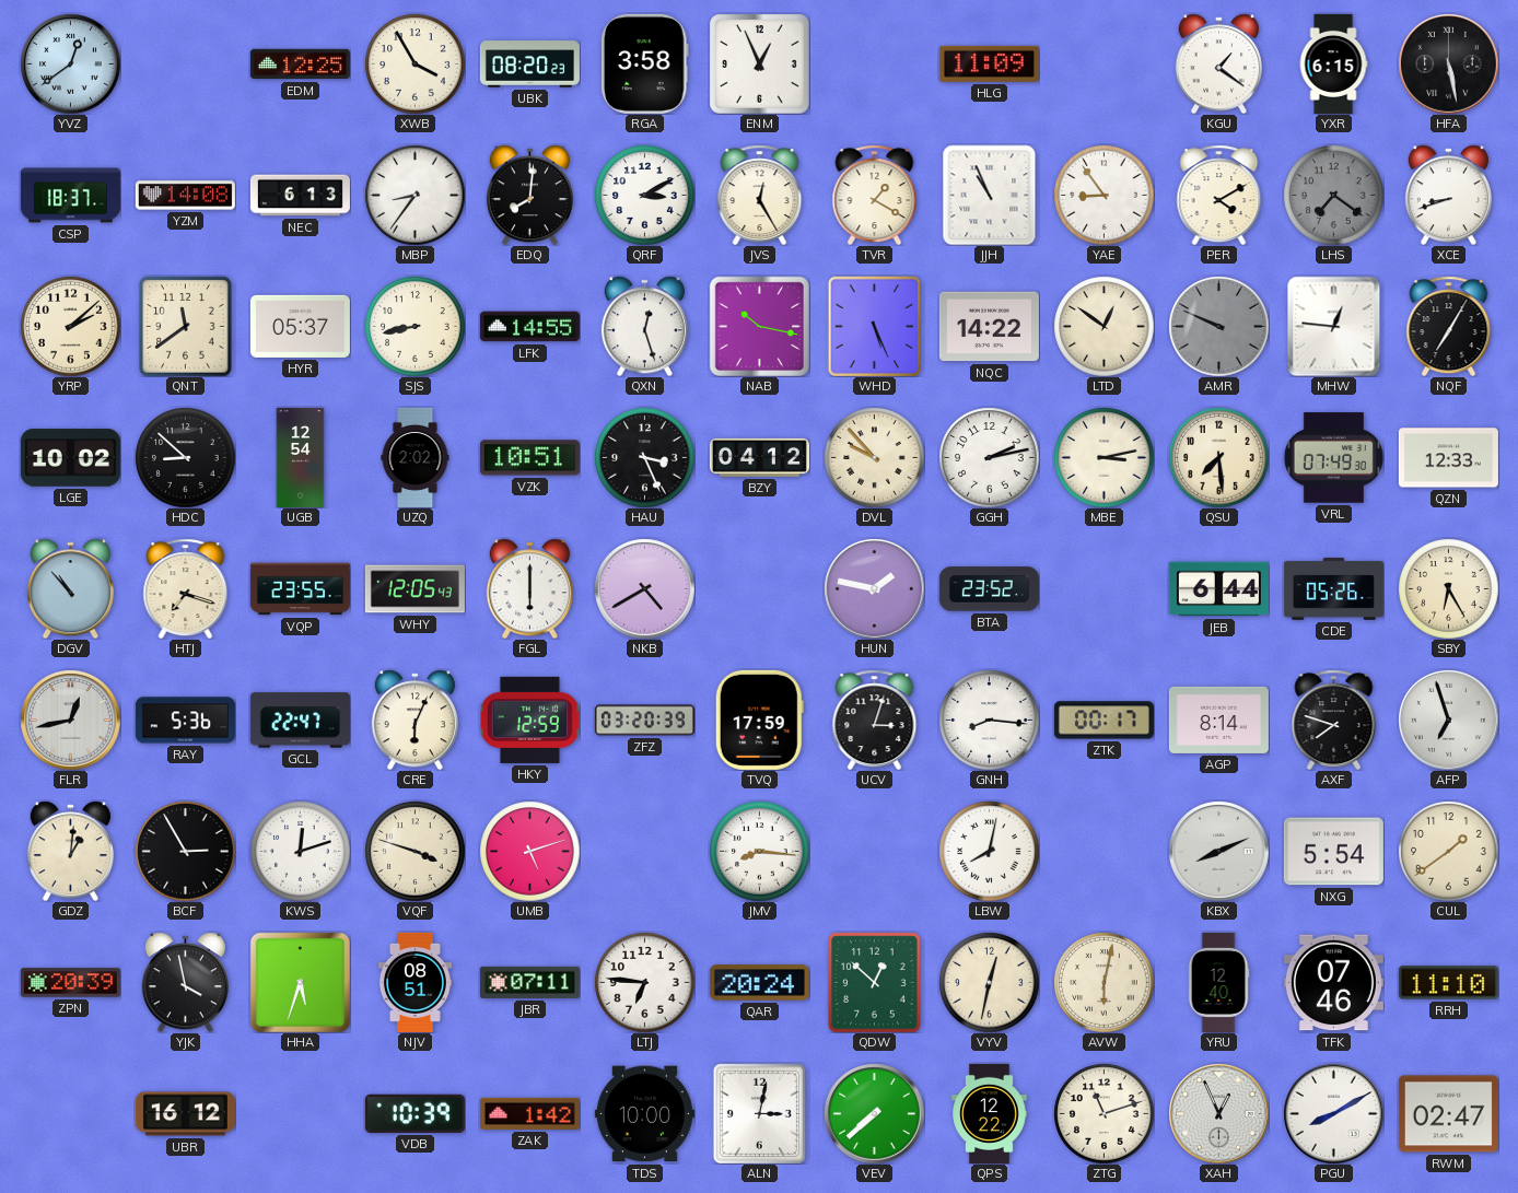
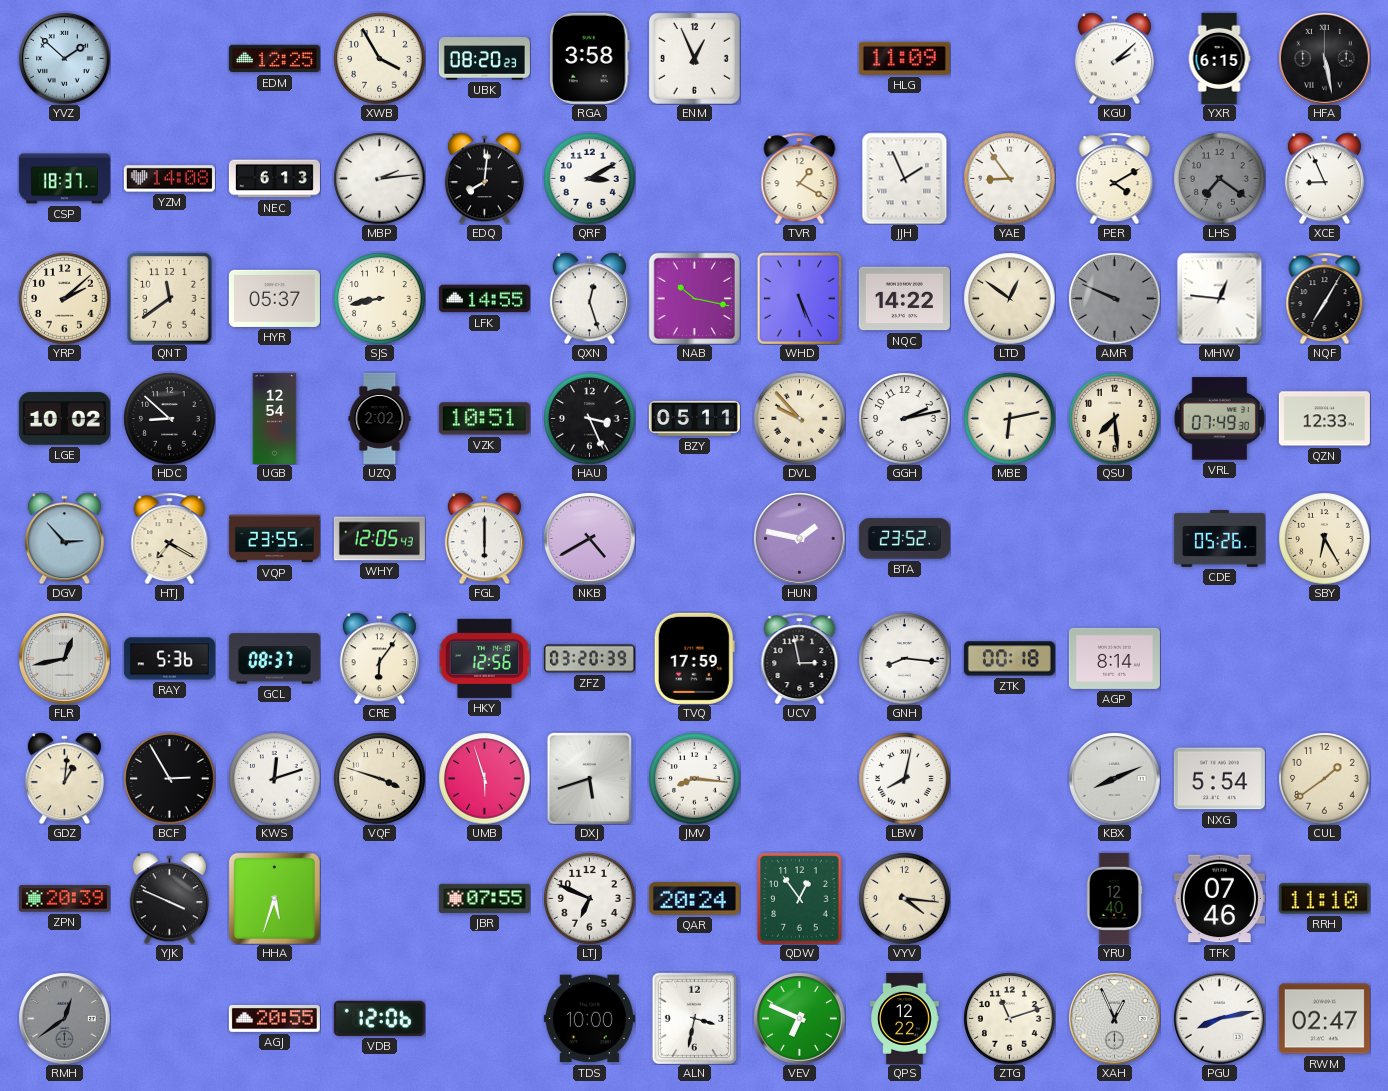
YVZ: 12:39 -> 1:52
KGU: 1:21 -> 2:08
MBP: 8:36 -> 2:14
JVS: 12:25 -> none
JJH: 10:56 -> 1:56
XCE: 8:42 -> 8:56
BZY: 04:12 -> 05:11
MBE: 3:13 -> 6:13
DGV: 10:53 -> 2:53
HTJ: 7:18 -> 7:20
JEB: 6:44 -> none
GCL: 22:47 -> 08:37
CRE: 6:04 -> 6:06
HKY: 12:59 -> 12:56
UCV: 3:03 -> 2:58
ZTK: 00:17 -> 00:18
AXF: 7:48 -> none
AFP: 6:57 -> none
UMB: 5:12 -> 5:57
DXJ: none -> 5:42
YJK: 3:58 -> 3:49
NJV: 08:51 -> none
JBR: 07:11 -> 07:55
LTJ: 6:46 -> 6:49
QDW: 12:52 -> 12:54
VYV: 12:32 -> 4:16
AVW: 6:02 -> none
RMH: none -> 12:39
UBR: 16:12 -> none
AGJ: none -> 20:55
VDB: 10:39 -> 12:06
ZAK: 1:42 -> none
ALN: 3:02 -> 3:32
VEV: 7:38 -> 6:49
PGU: 8:10 -> 8:13
